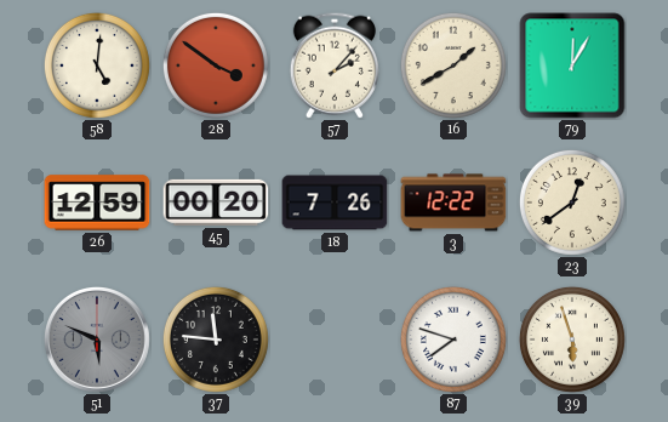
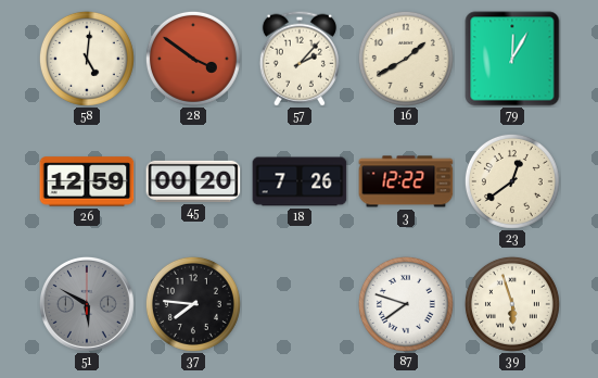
51: 5:49 -> 5:50
37: 11:46 -> 7:46
